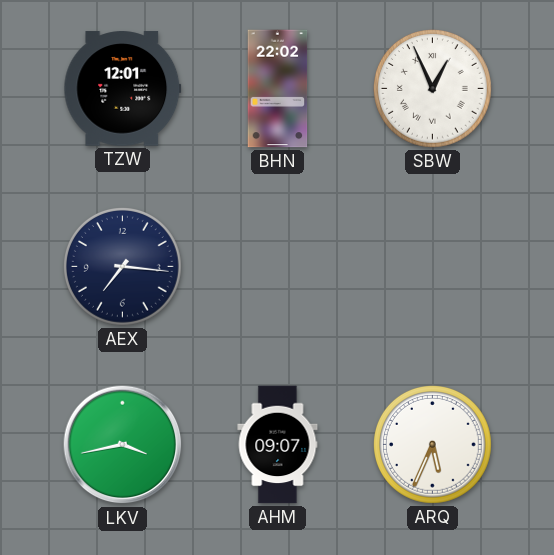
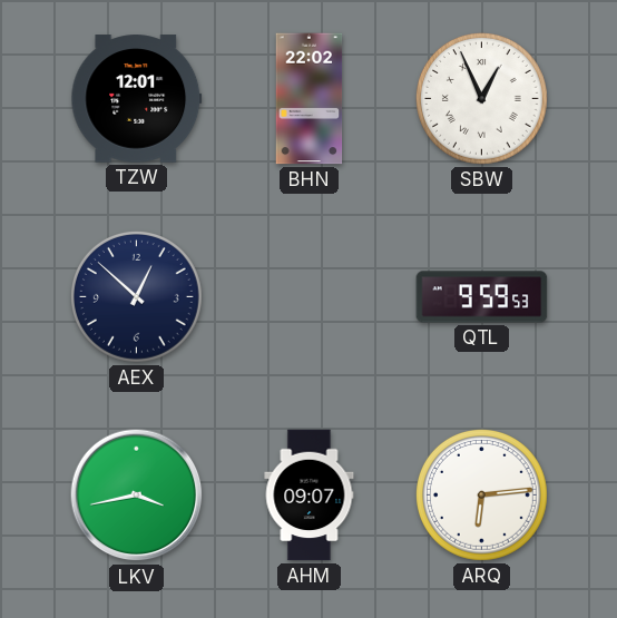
AEX: 7:16 -> 12:52
QTL: none -> 9:59
ARQ: 5:34 -> 6:14
